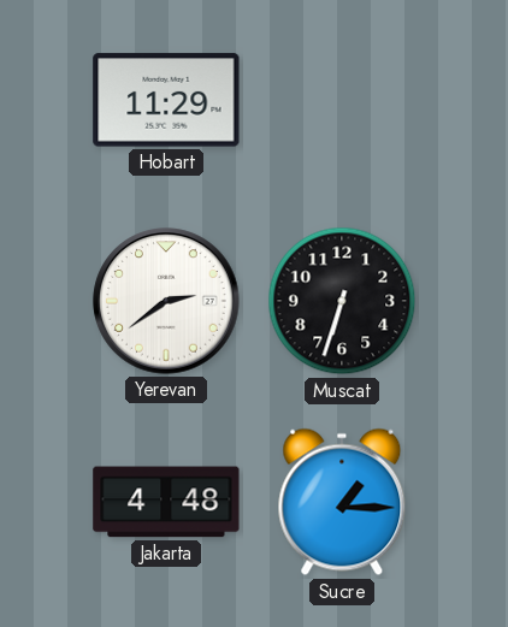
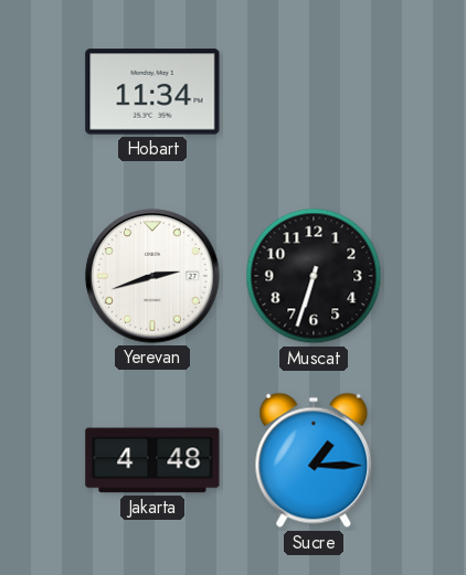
Hobart: 11:29 -> 11:34
Yerevan: 2:39 -> 2:42
